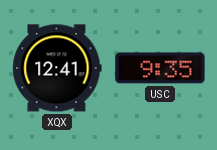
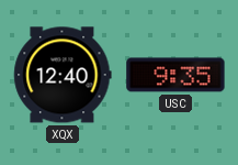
XQX: 12:41 -> 12:40
